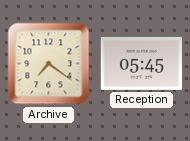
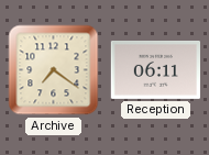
Reception: 05:45 -> 06:11
